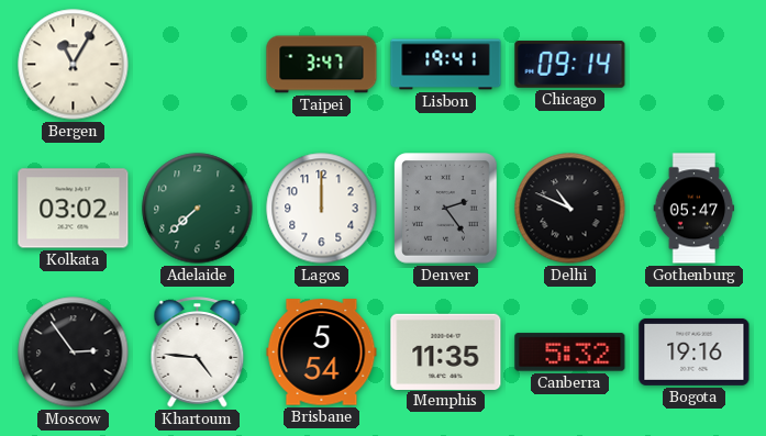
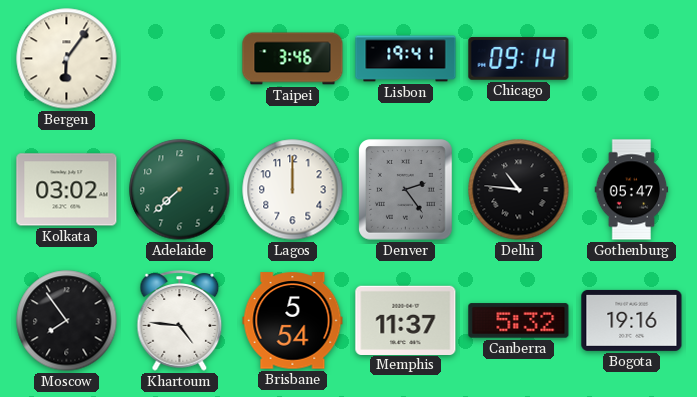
Bergen: 11:05 -> 6:06
Taipei: 3:47 -> 3:46
Delhi: 10:49 -> 10:46
Moscow: 2:54 -> 7:54
Memphis: 11:35 -> 11:37
